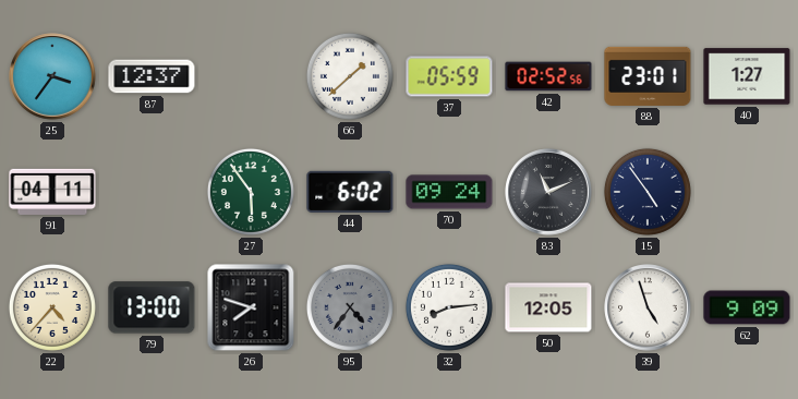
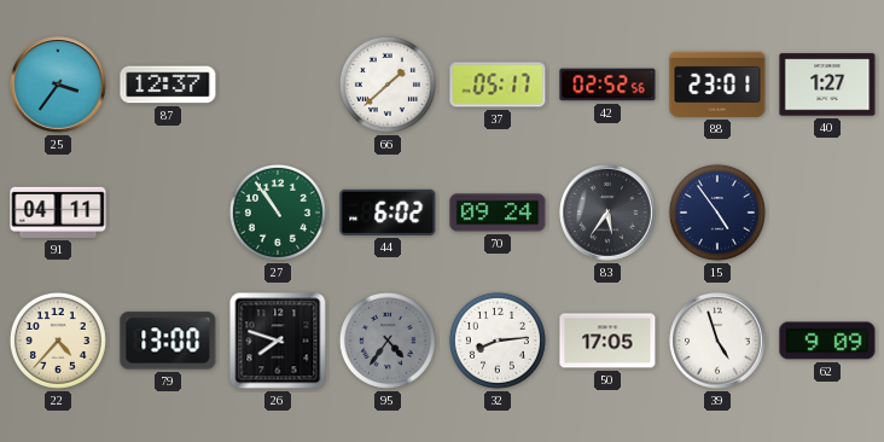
37: 05:59 -> 05:17
27: 5:54 -> 10:54
83: 11:11 -> 5:36
50: 12:05 -> 17:05
